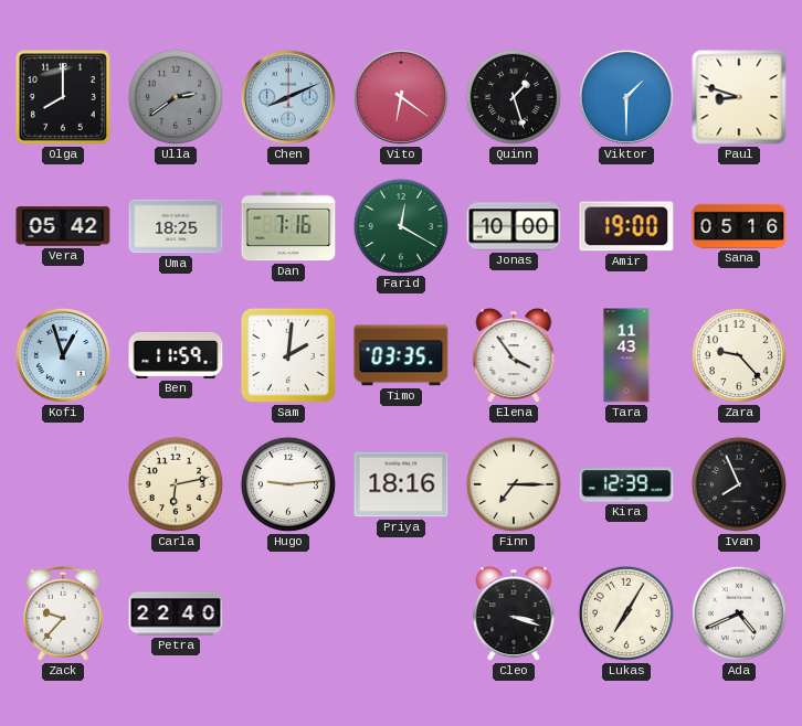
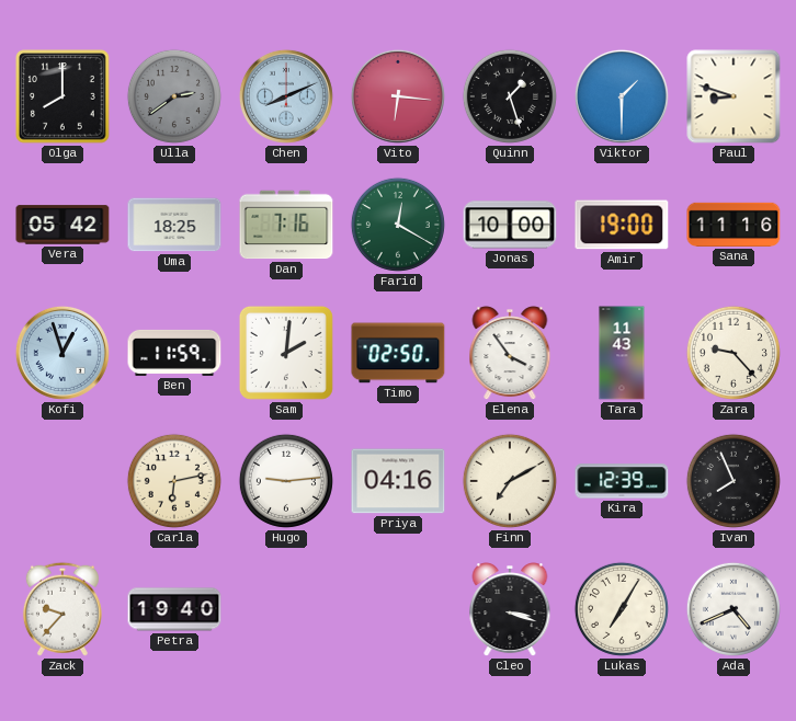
Vito: 6:21 -> 6:16
Sana: 05:16 -> 11:16
Timo: 03:35 -> 02:50
Priya: 18:16 -> 04:16
Finn: 7:15 -> 7:10
Petra: 22:40 -> 19:40
